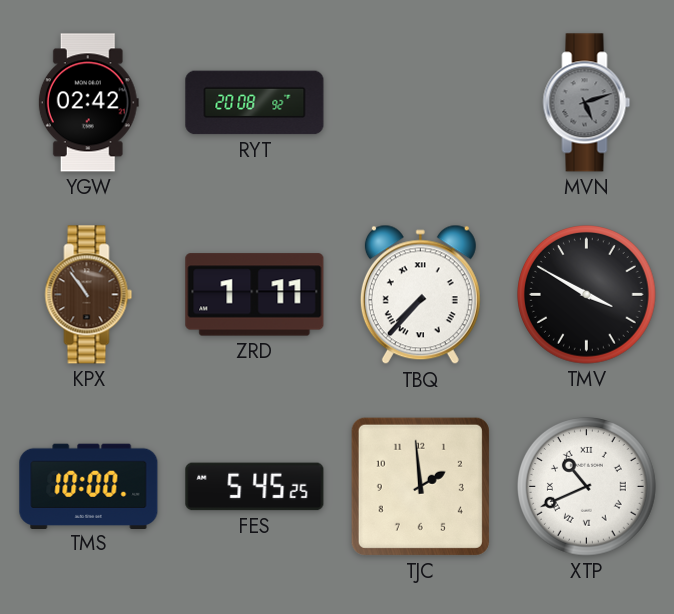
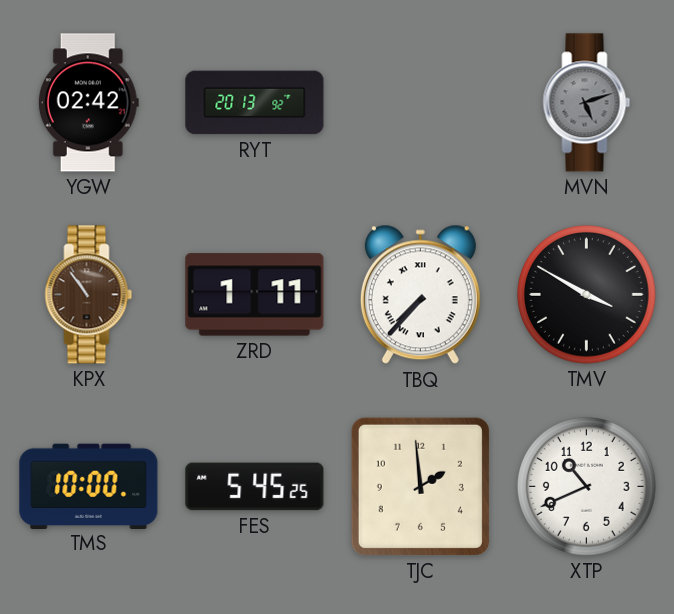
RYT: 20:08 -> 20:13
XTP numerals: Roman -> Arabic
